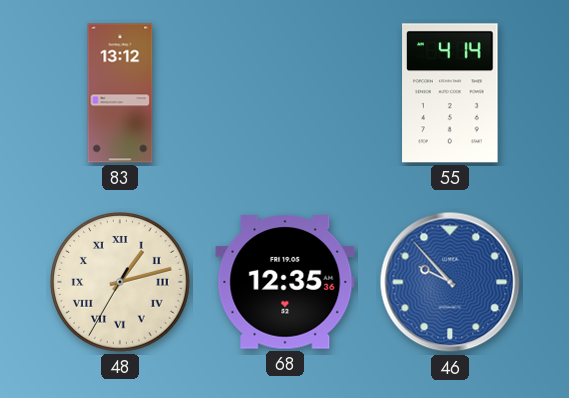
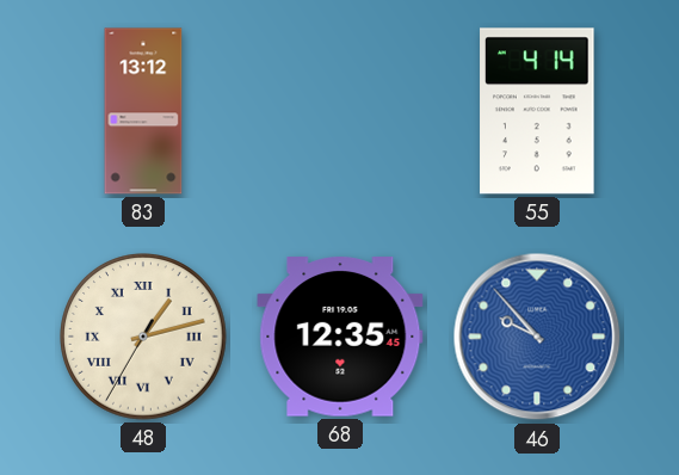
68: 12:35:36 -> 12:35:45
